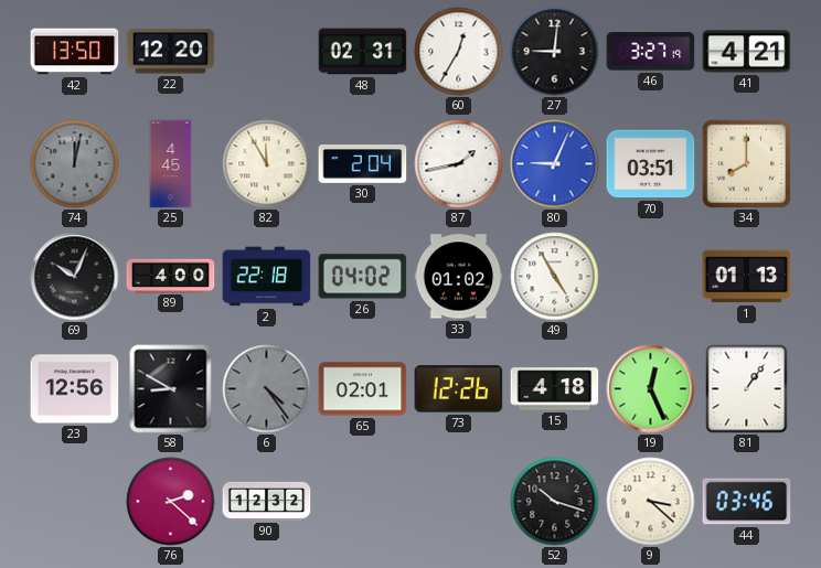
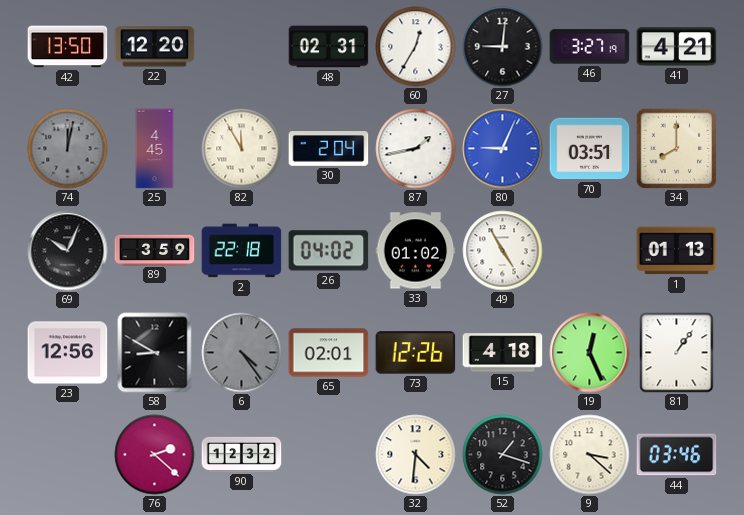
89: 4:00 -> 3:59
32: none -> 4:31
52: 10:18 -> 1:18
